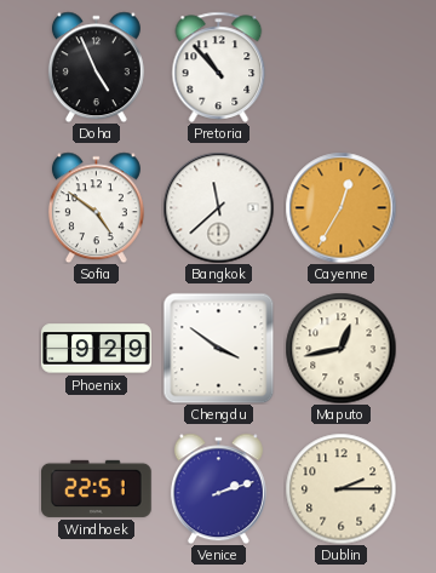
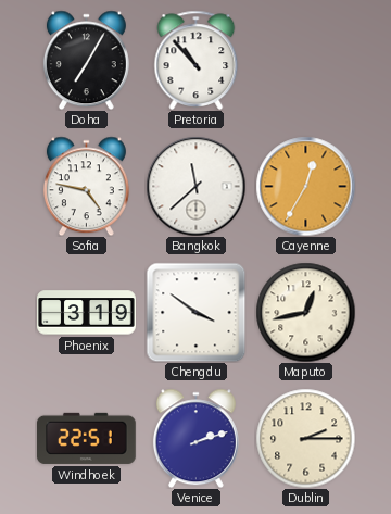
Doha: 4:56 -> 7:05
Sofia: 4:51 -> 4:47
Phoenix: 9:29 -> 3:19
